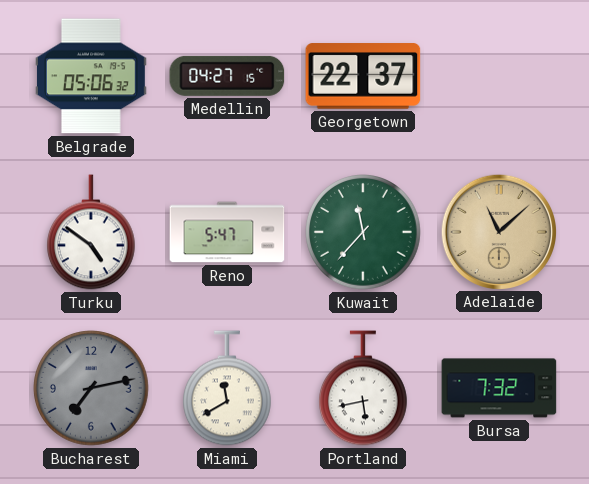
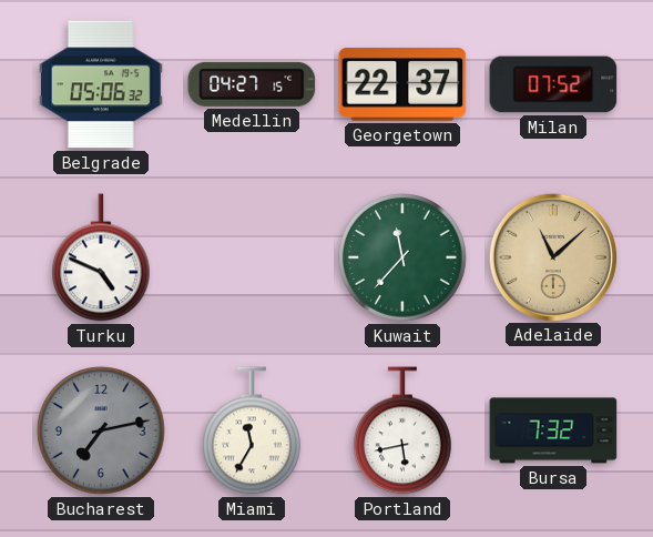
Milan: none -> 07:52
Turku: 4:51 -> 4:49
Reno: 5:47 -> none
Miami: 11:40 -> 11:35
